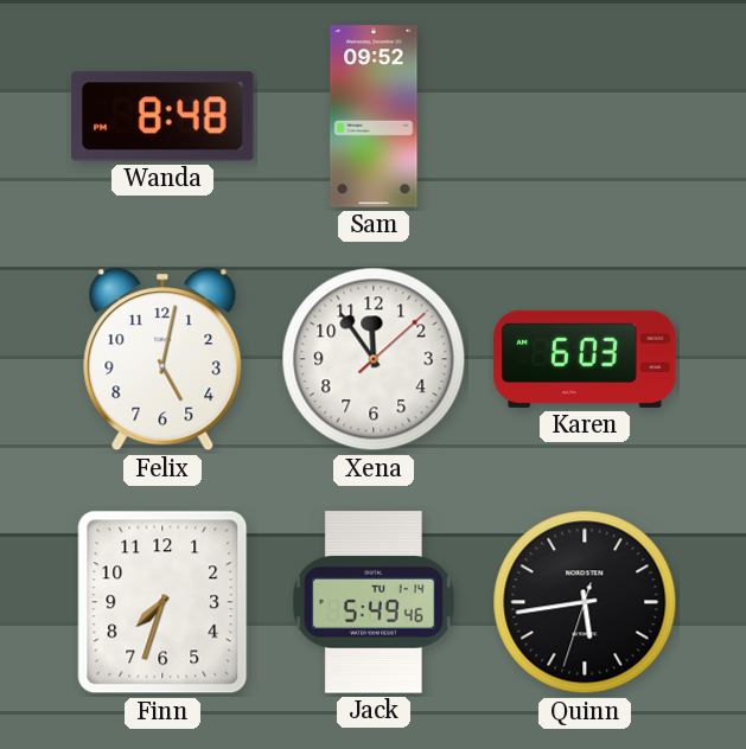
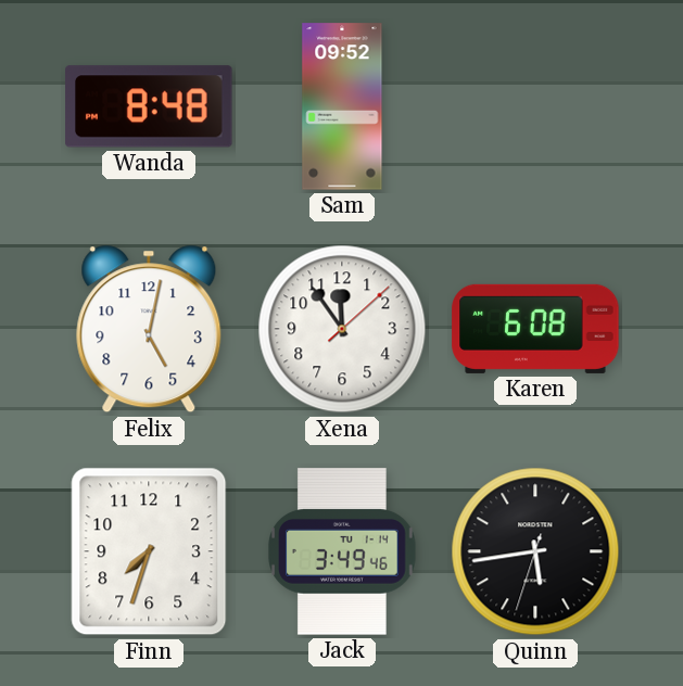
Karen: 6:03 -> 6:08
Jack: 5:49 -> 3:49
